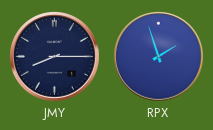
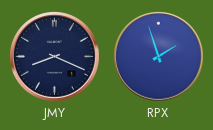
JMY: 8:15 -> 8:19
